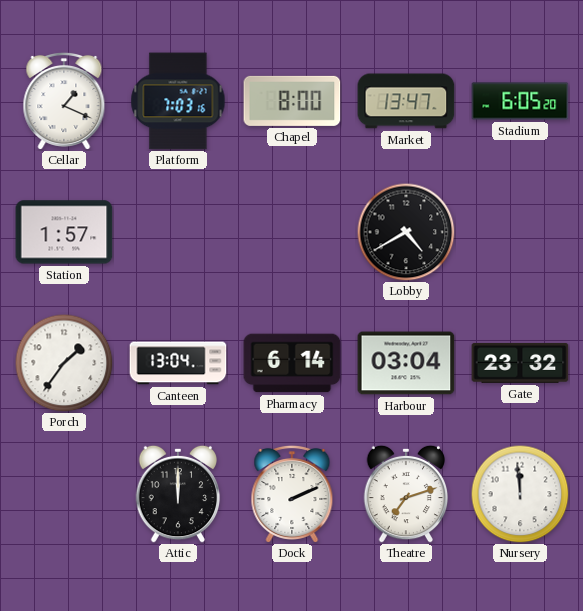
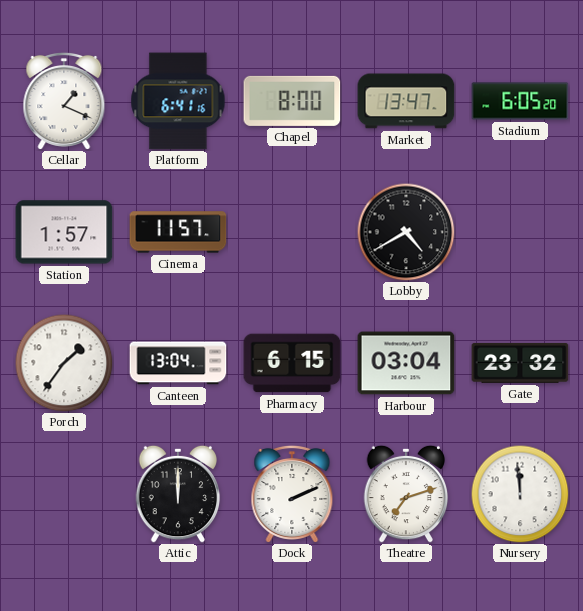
Platform: 7:03 -> 6:41
Cinema: none -> 11:57
Pharmacy: 6:14 -> 6:15
